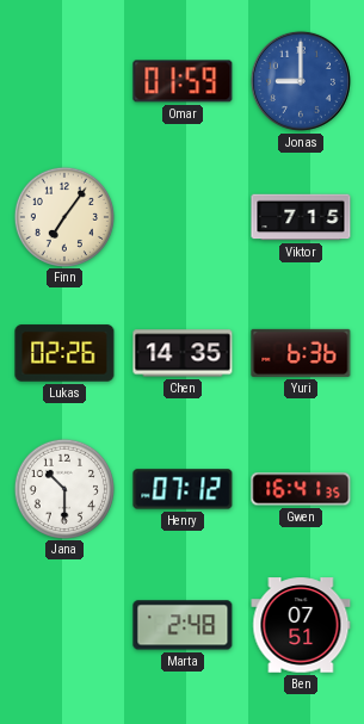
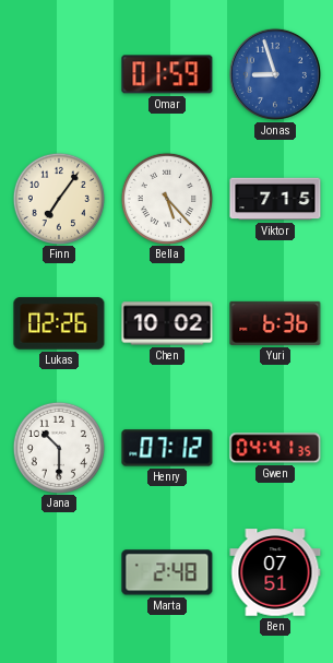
Jonas: 9:00 -> 8:57
Bella: none -> 5:23
Chen: 14:35 -> 10:02
Gwen: 16:41 -> 04:41
